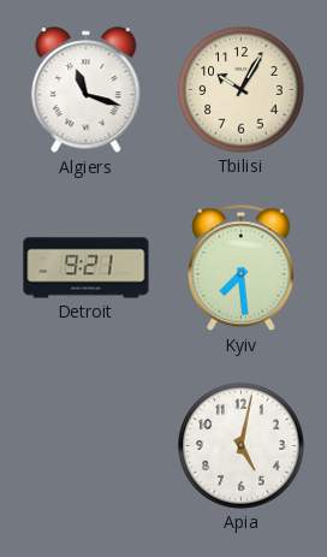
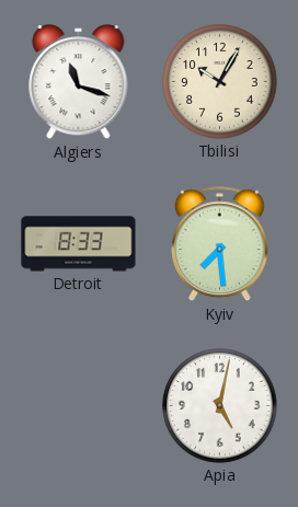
Detroit: 9:21 -> 8:33
